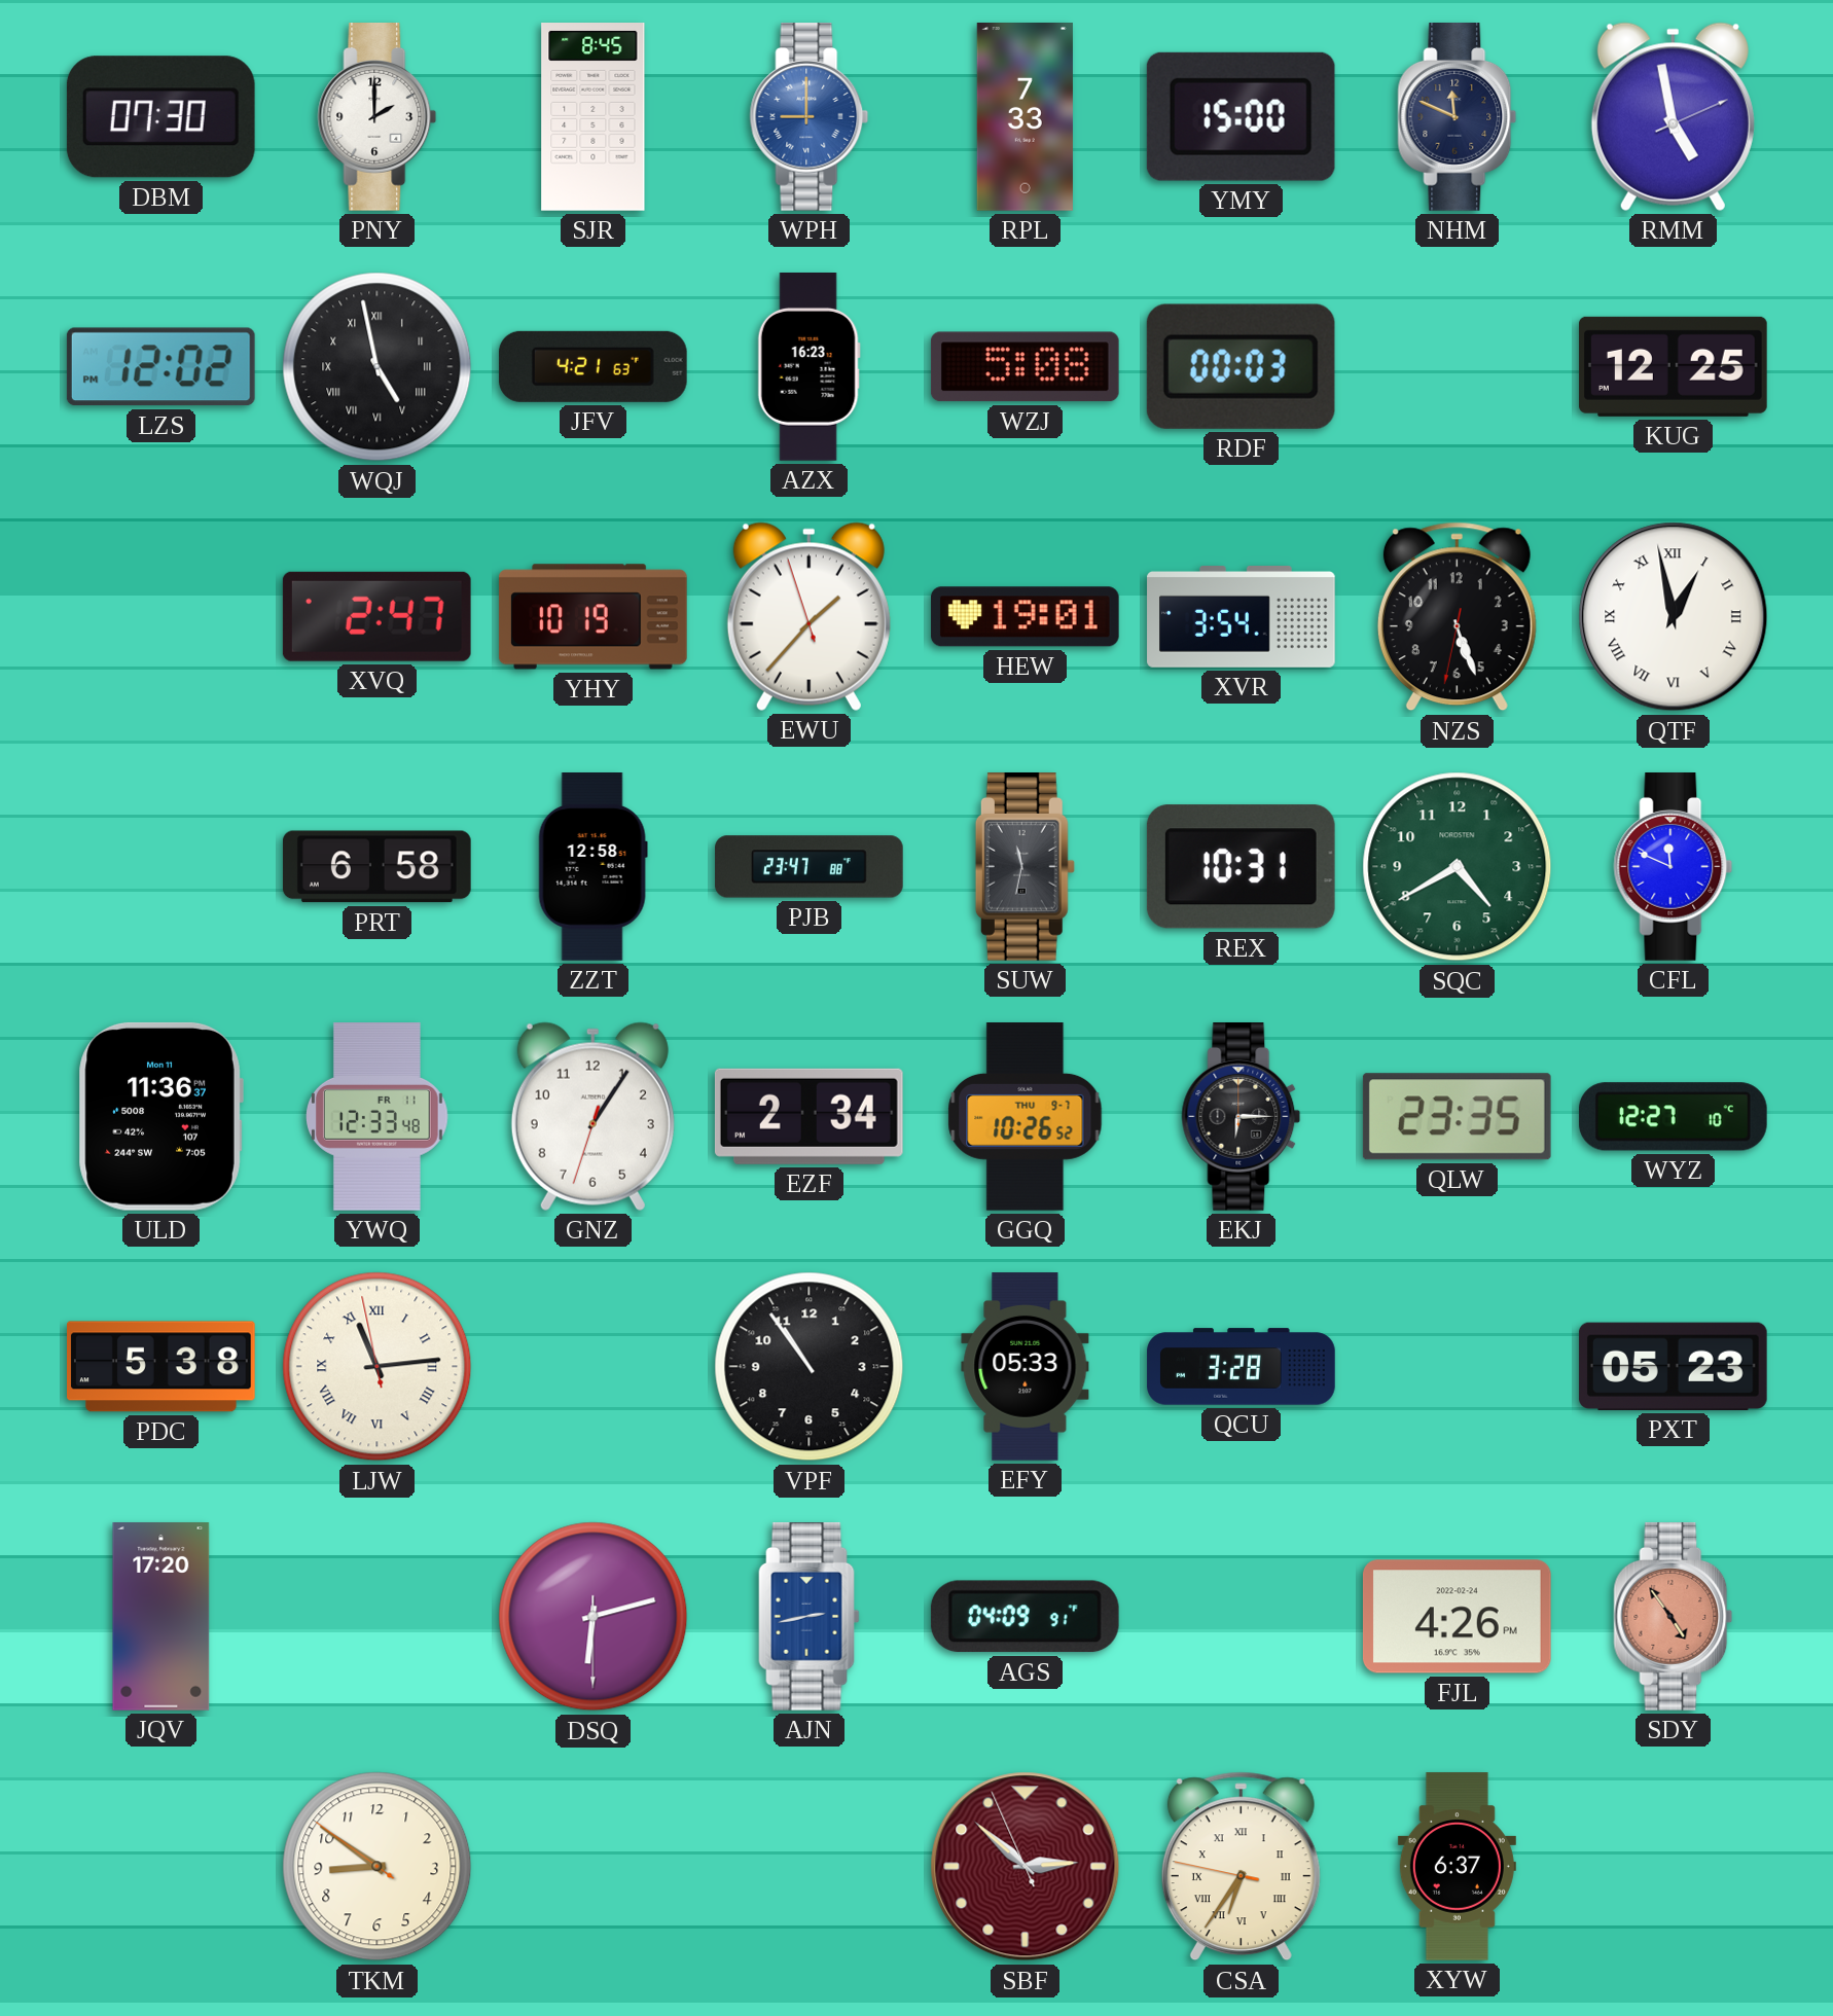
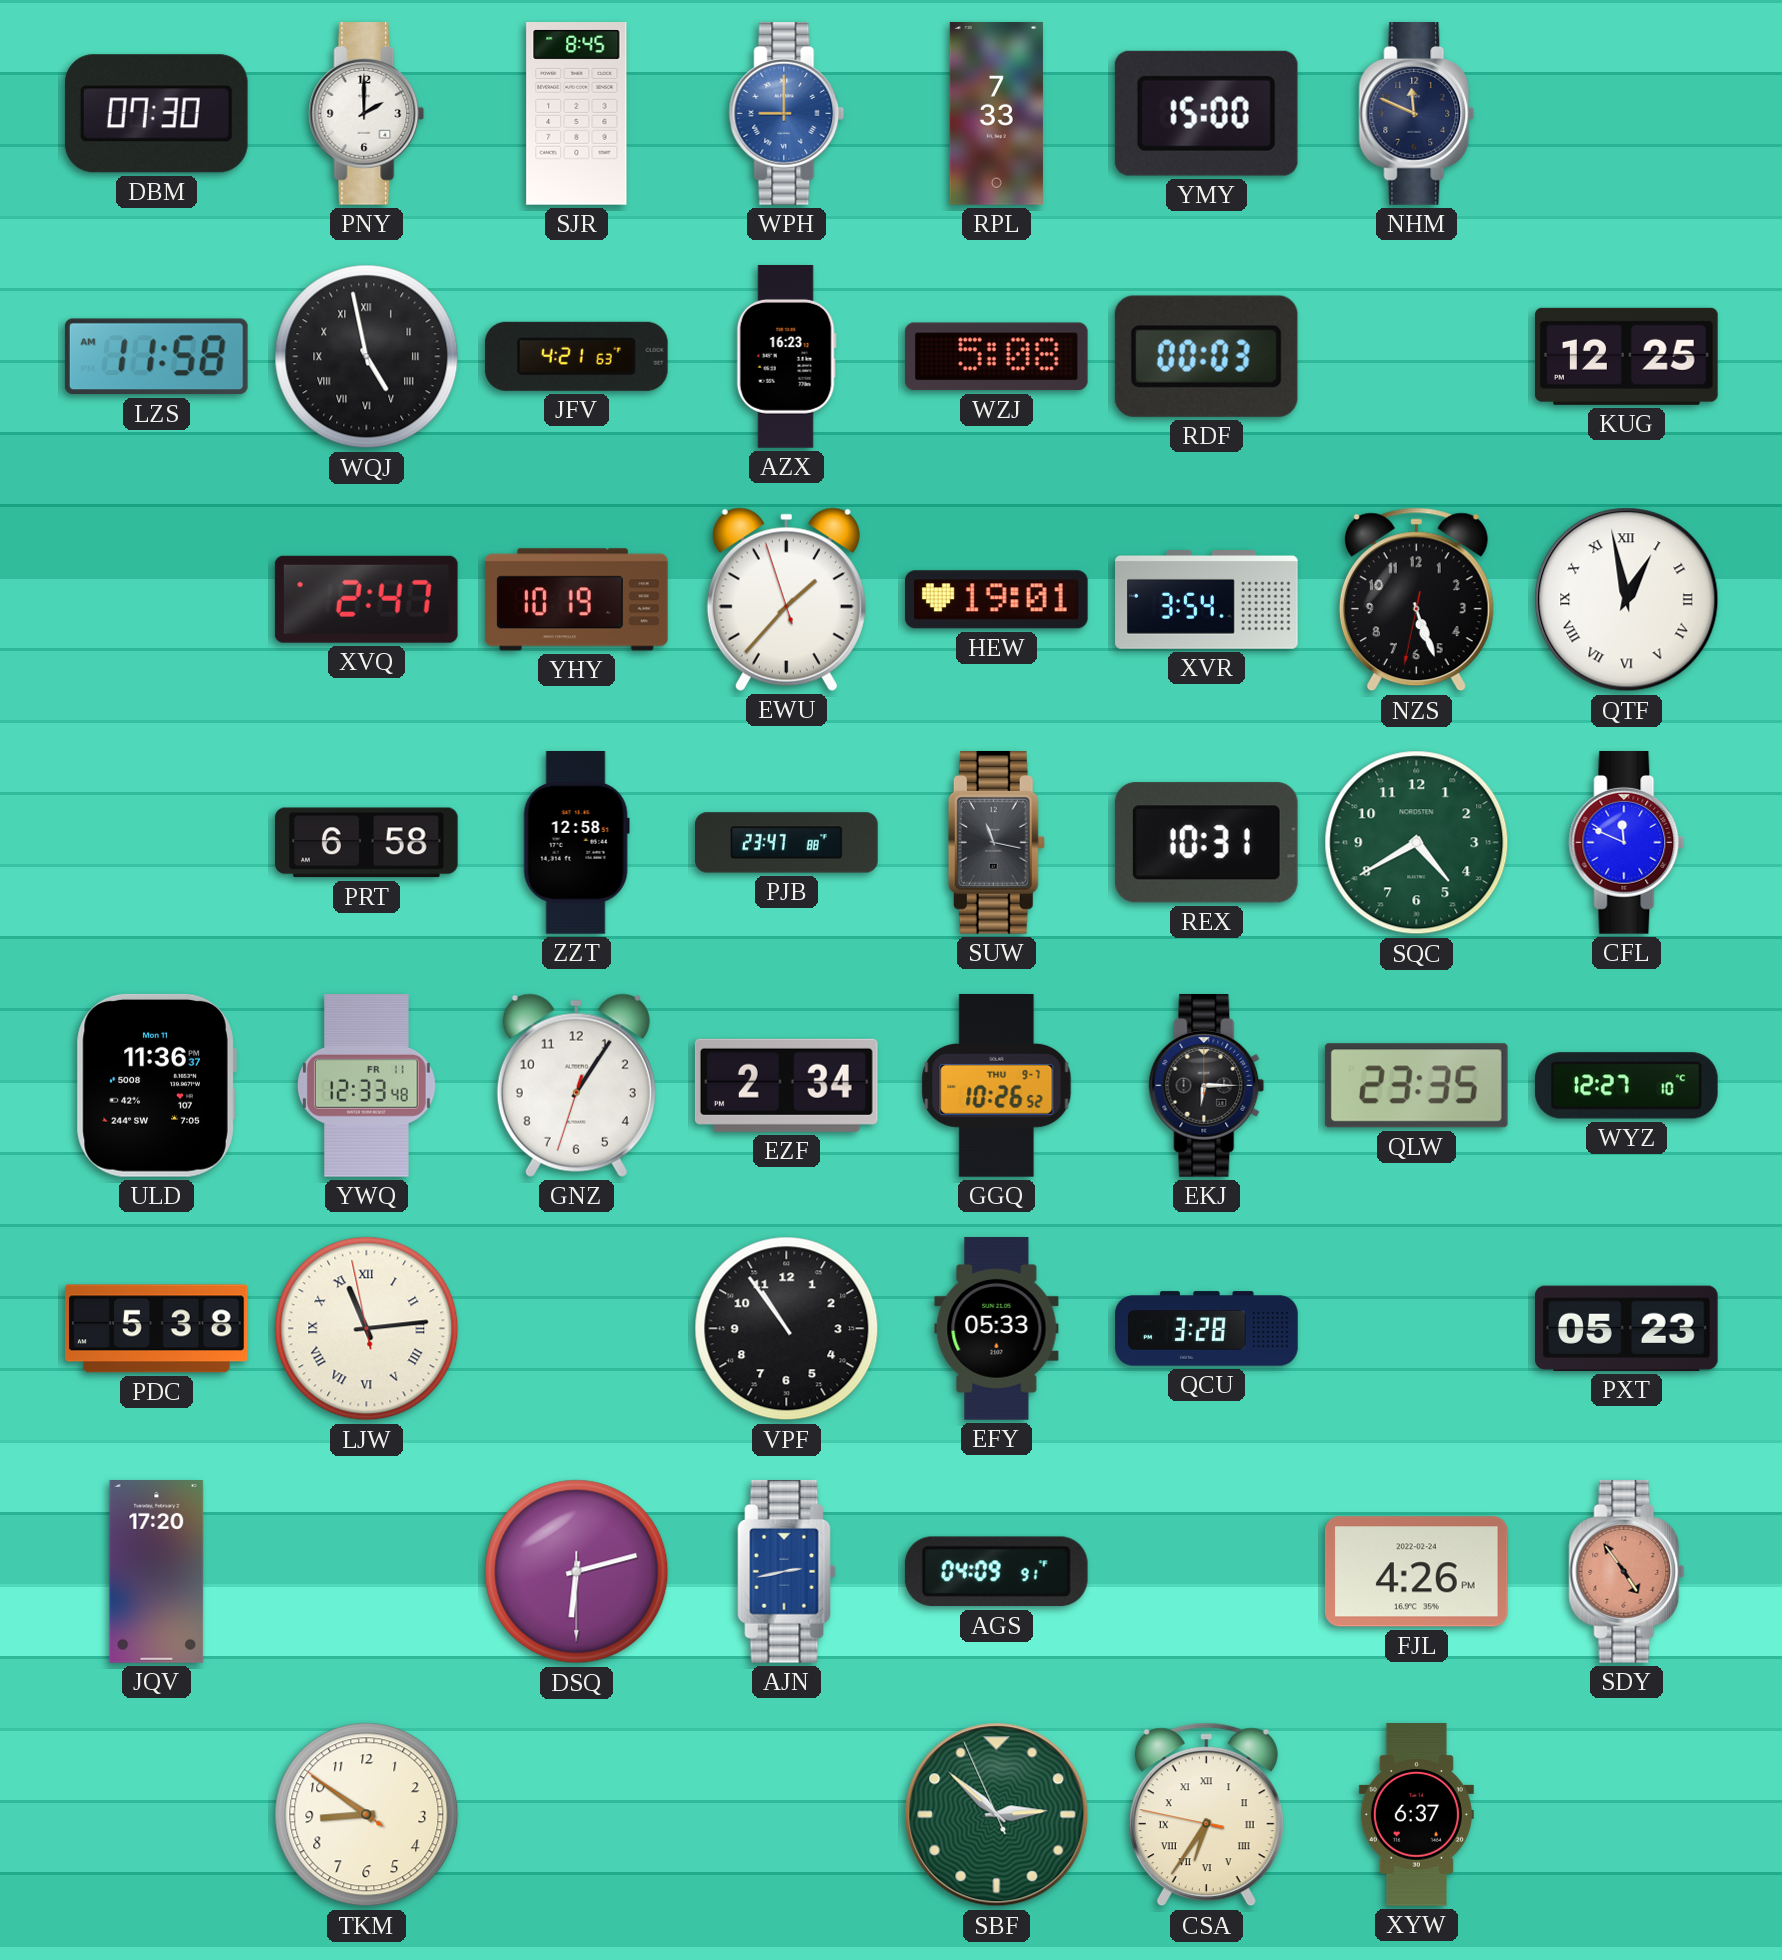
RMM: 4:58 -> none
LZS: 12:02 -> 11:58
SUW: 11:32 -> 11:17
SBF dial: burgundy -> green
